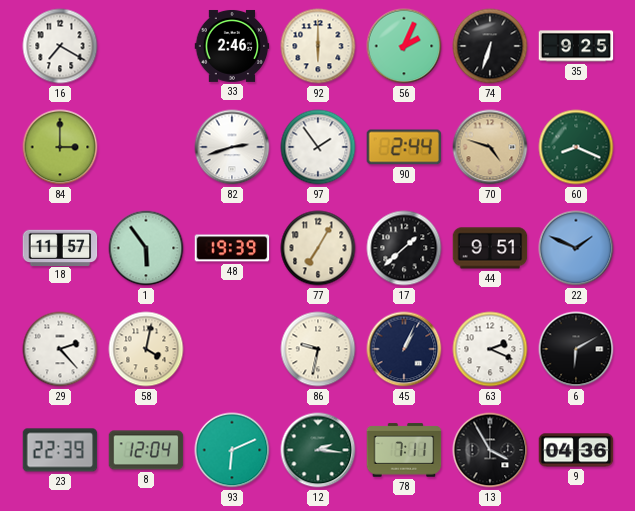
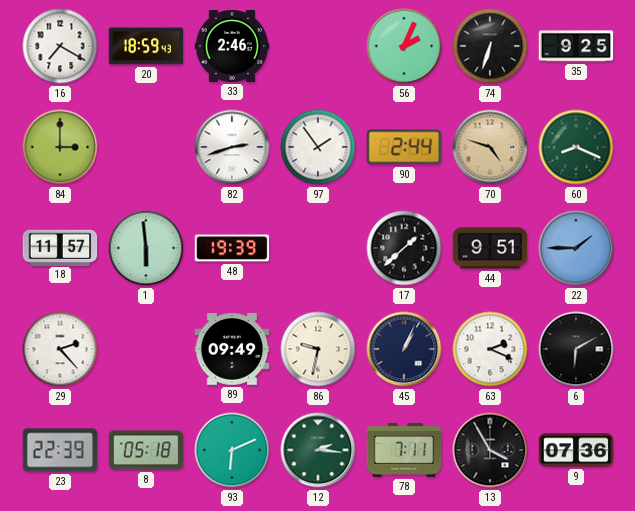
20: none -> 18:59
92: 6:00 -> none
1: 5:54 -> 5:59
77: 7:05 -> none
22: 1:49 -> 1:45
58: 4:02 -> none
89: none -> 09:49
8: 12:04 -> 05:18
9: 04:36 -> 07:36
